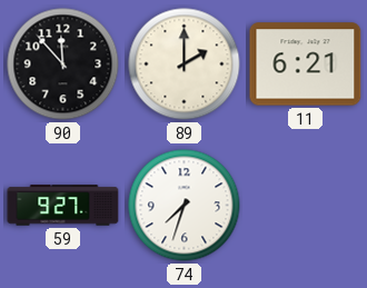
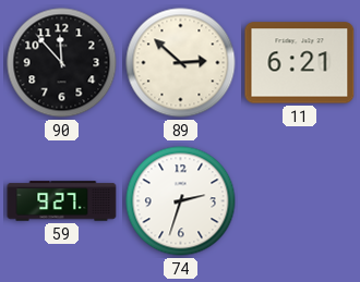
89: 2:00 -> 2:52
74: 7:33 -> 2:33
